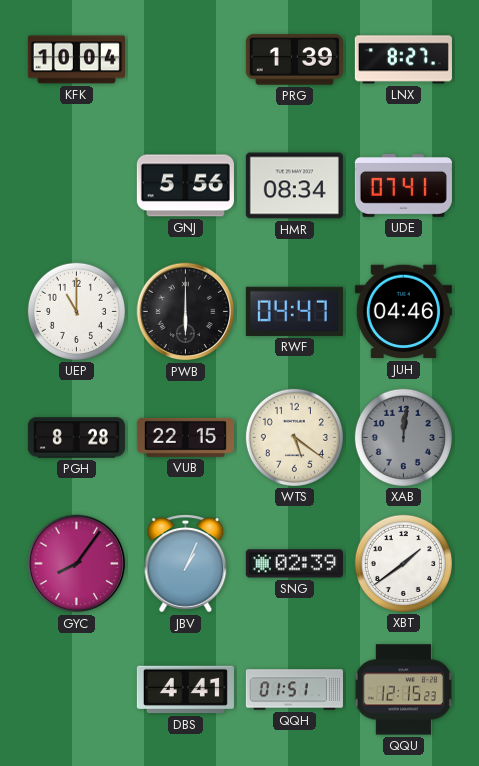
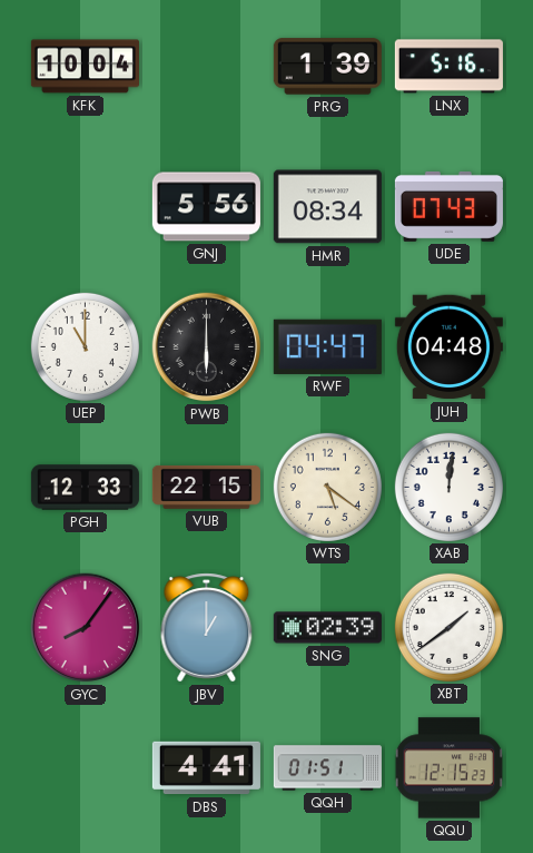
LNX: 8:27 -> 5:16
UDE: 07:41 -> 07:43
JUH: 04:46 -> 04:48
PGH: 8:28 -> 12:33
XAB dial: grey -> white
JBV: 1:04 -> 1:00
